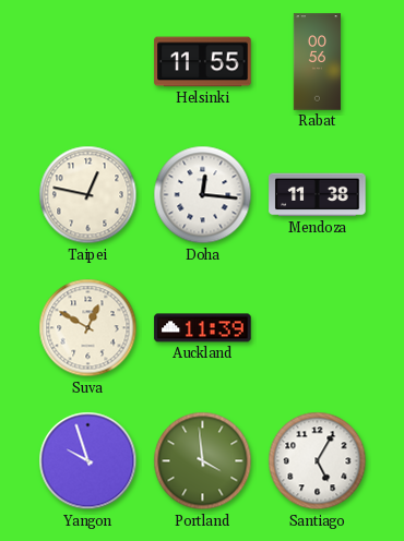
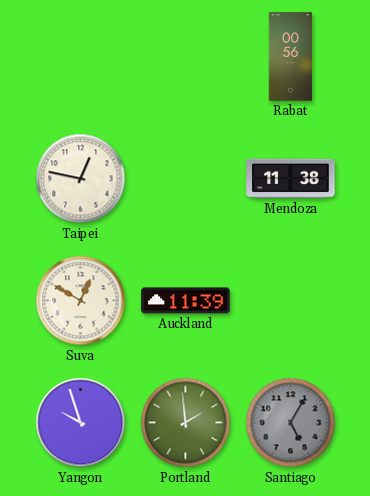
Helsinki: 11:55 -> none
Doha: 12:16 -> none
Portland: 3:59 -> 1:59
Santiago dial: white -> grey
